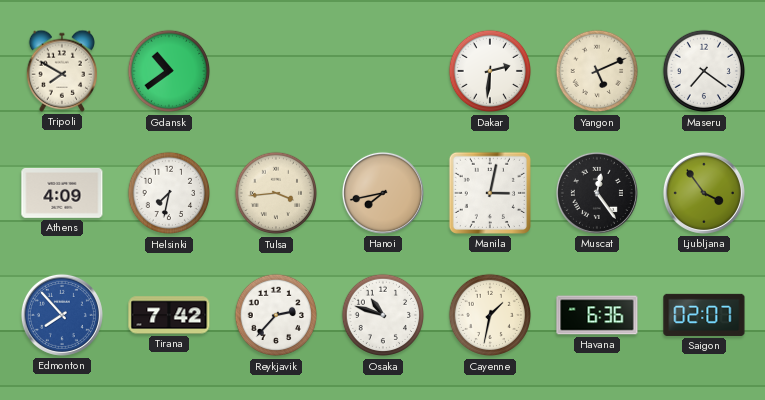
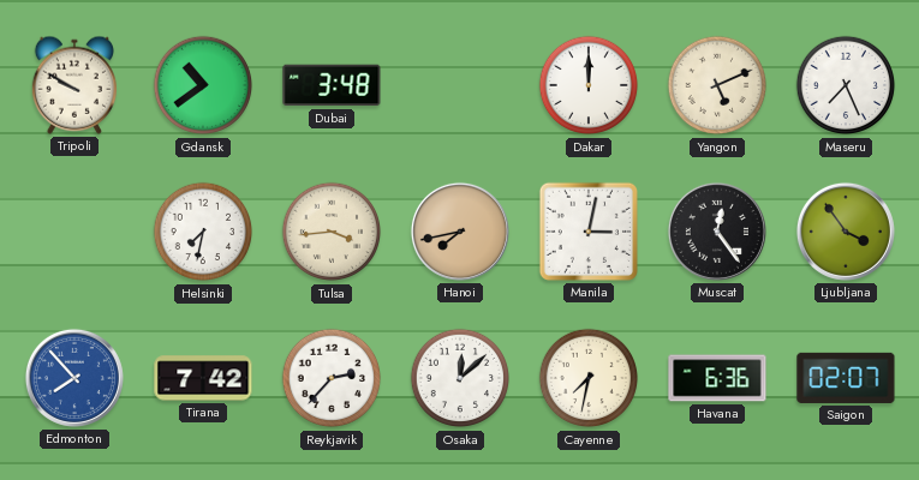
Tripoli: 7:50 -> 9:50
Dubai: none -> 3:48
Dakar: 2:31 -> 12:00
Maseru: 7:21 -> 7:26
Athens: 4:09 -> none
Osaka: 10:48 -> 12:08
Cayenne: 1:32 -> 7:32
